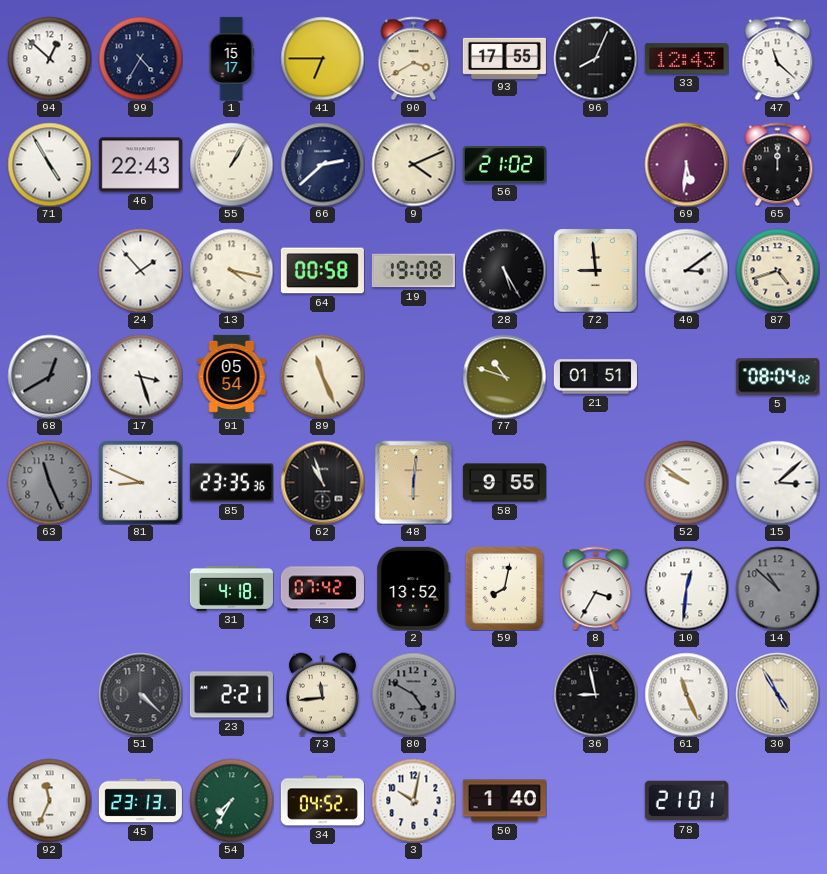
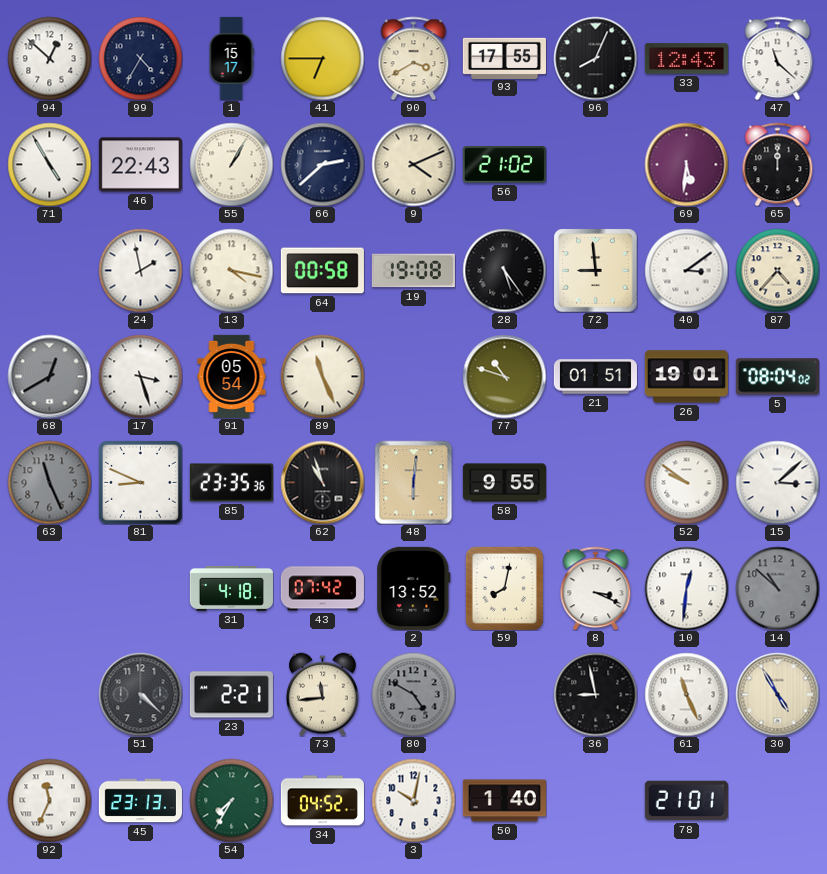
24: 1:53 -> 1:58
28: 5:25 -> 5:24
87: 4:42 -> 4:37
26: none -> 19:01
8: 3:35 -> 3:19
